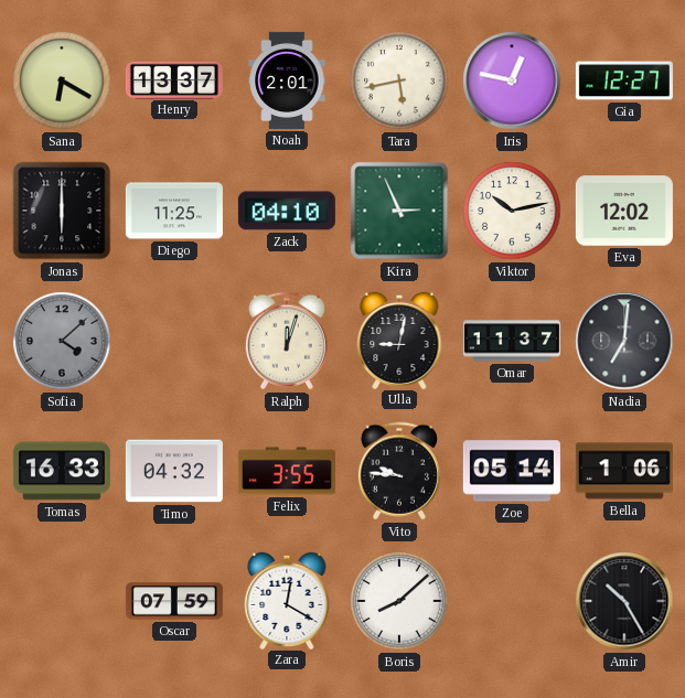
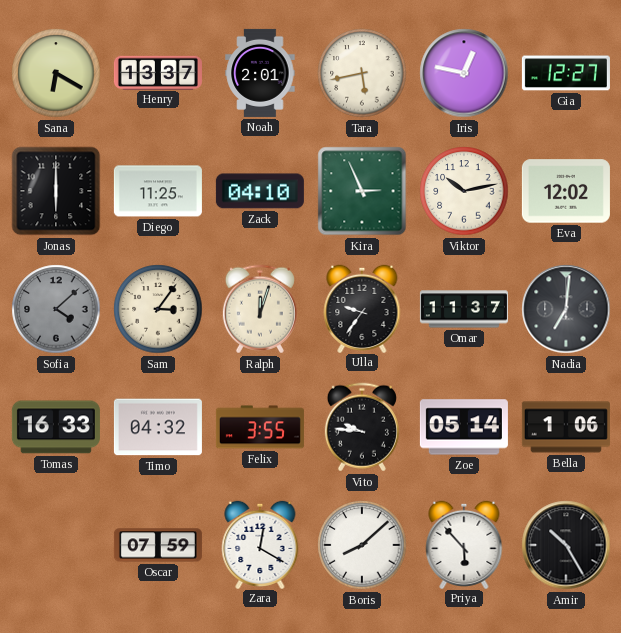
Sam: none -> 3:06
Ulla: 9:02 -> 9:36
Priya: none -> 5:53
